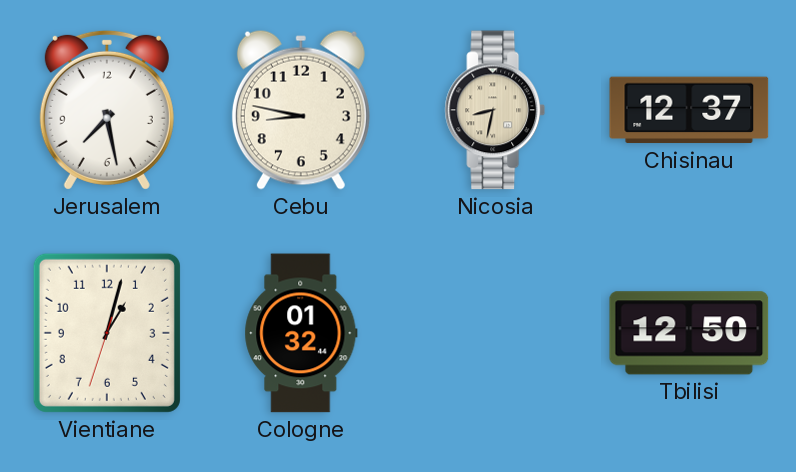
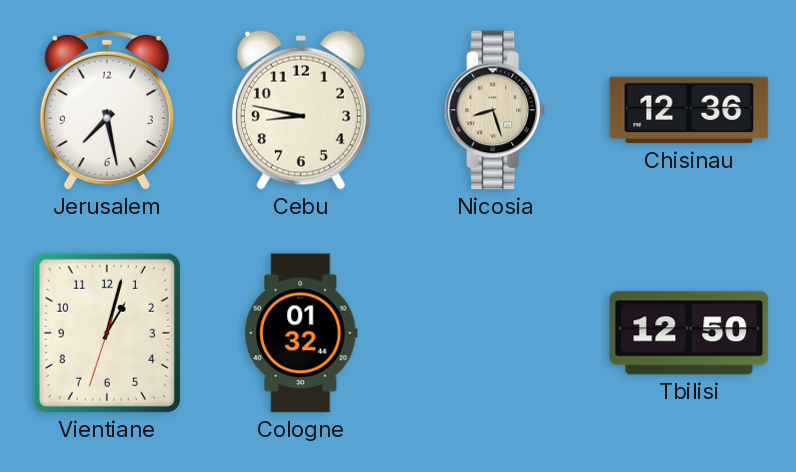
Nicosia: 8:32 -> 8:27
Chisinau: 12:37 -> 12:36
